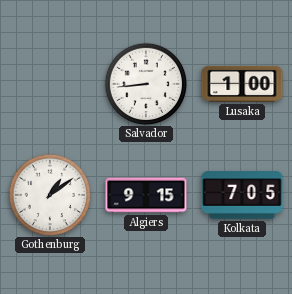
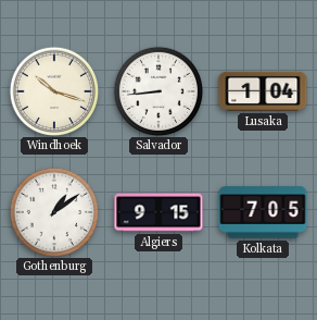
Windhoek: none -> 10:18
Lusaka: 1:00 -> 1:04
